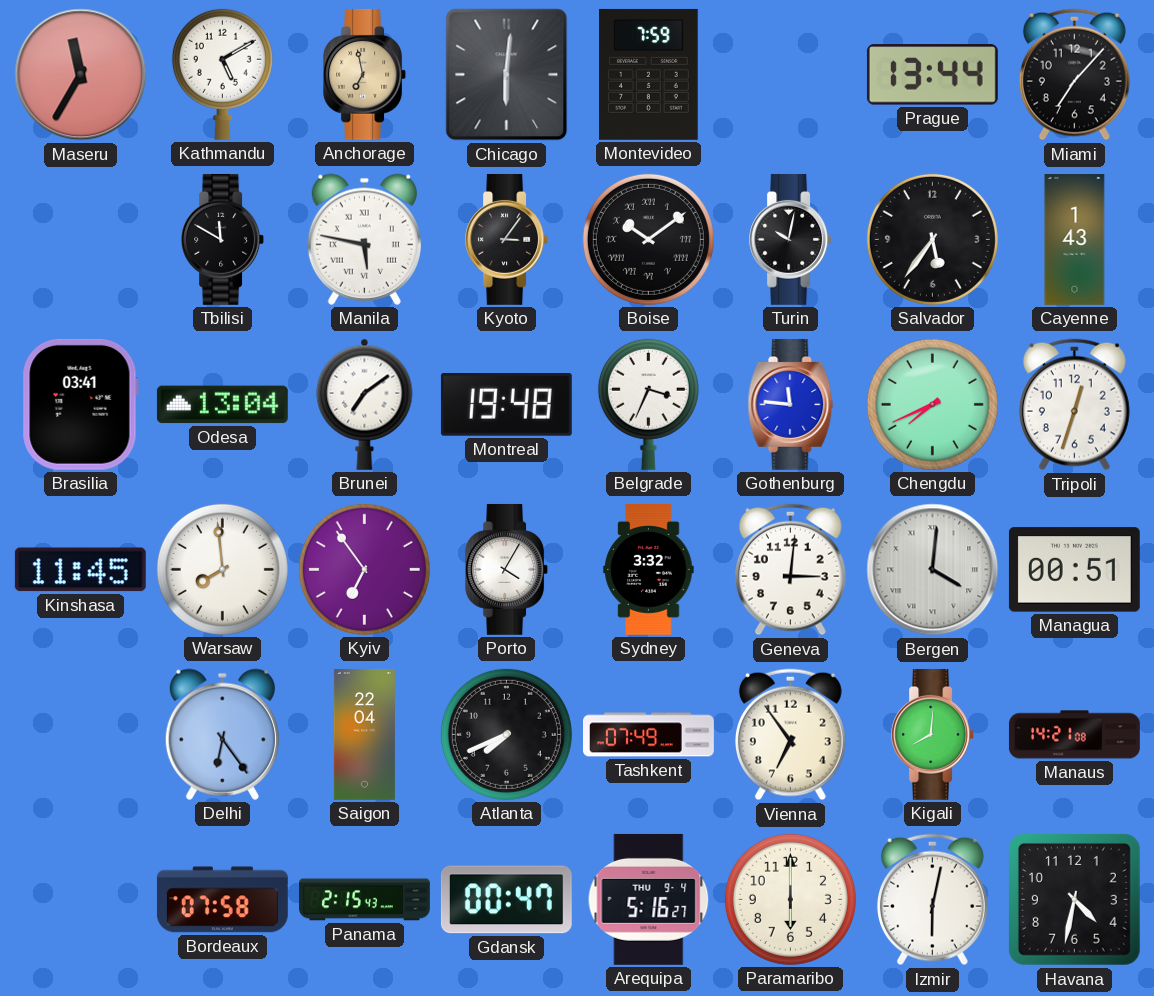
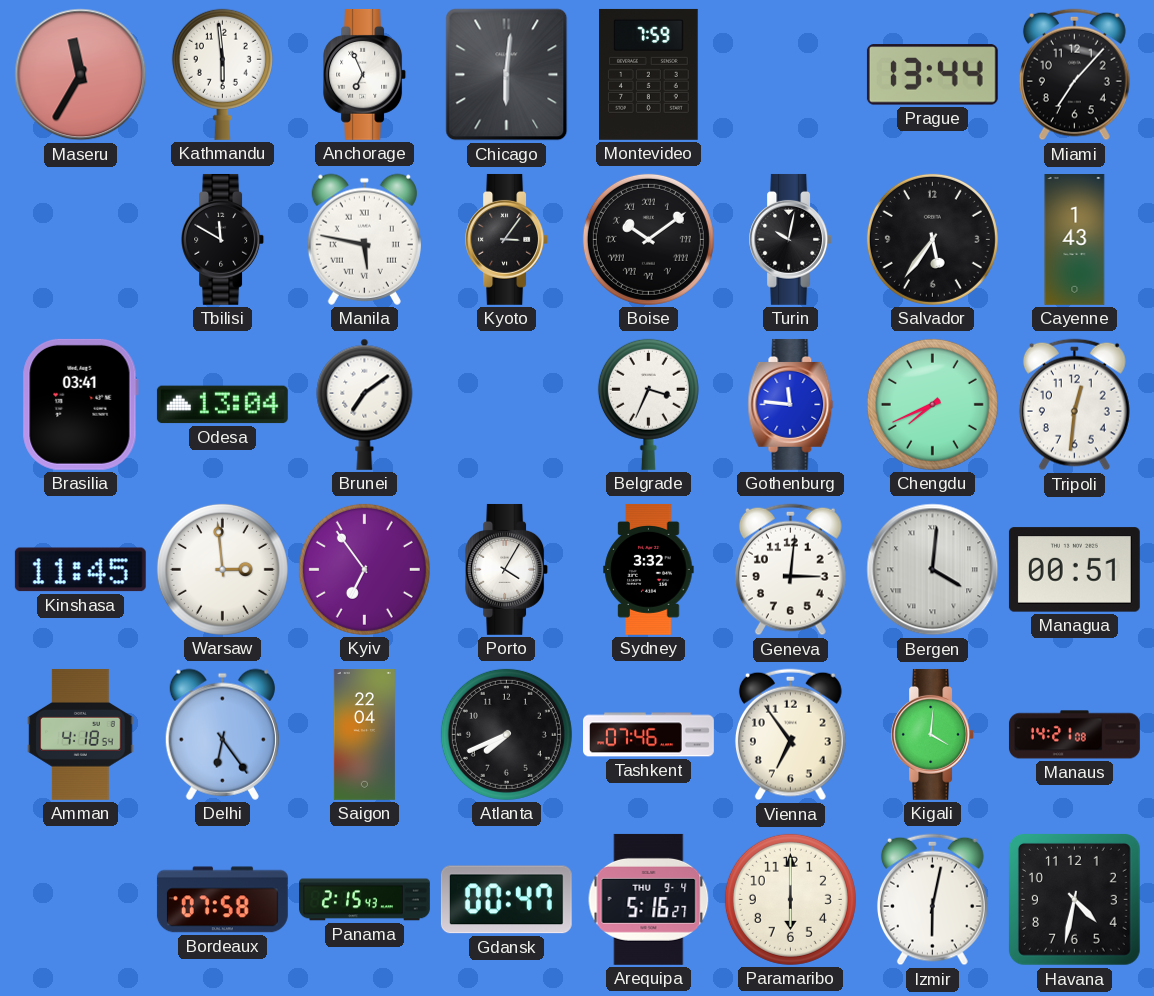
Kathmandu: 5:10 -> 5:59
Anchorage: 6:58 -> 6:56
Anchorage dial: champagne -> white
Montreal: 19:48 -> none
Tripoli: 12:33 -> 12:31
Warsaw: 7:59 -> 2:59
Amman: none -> 4:18
Tashkent: 07:49 -> 07:46
Kigali: 8:01 -> 4:01
